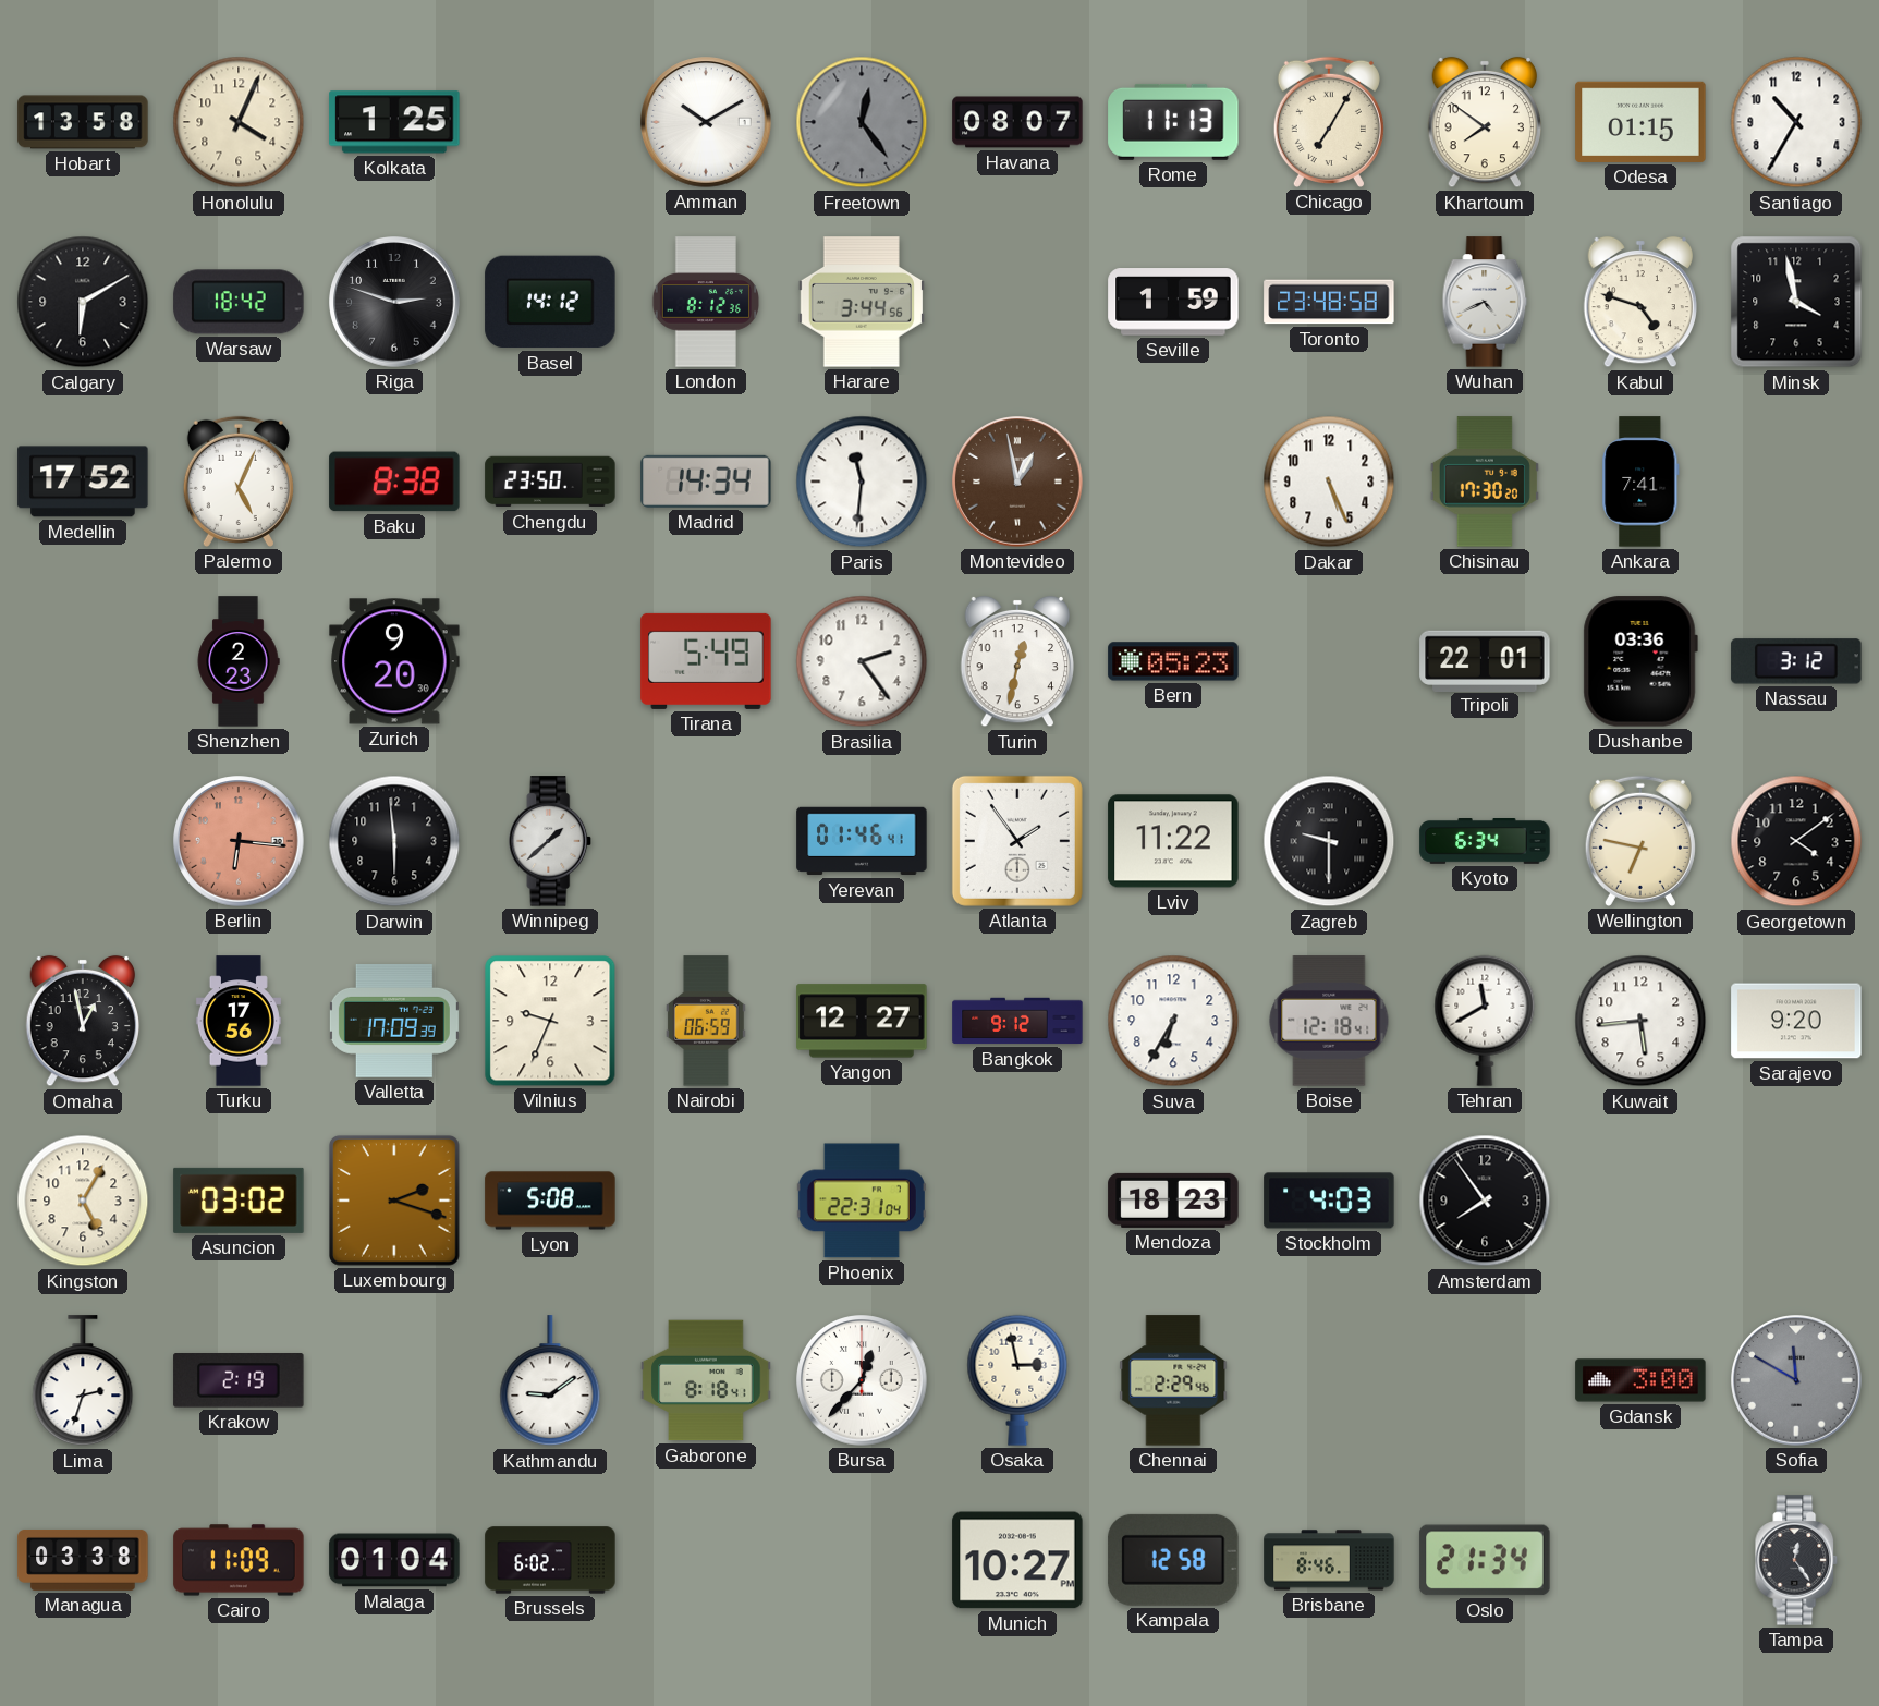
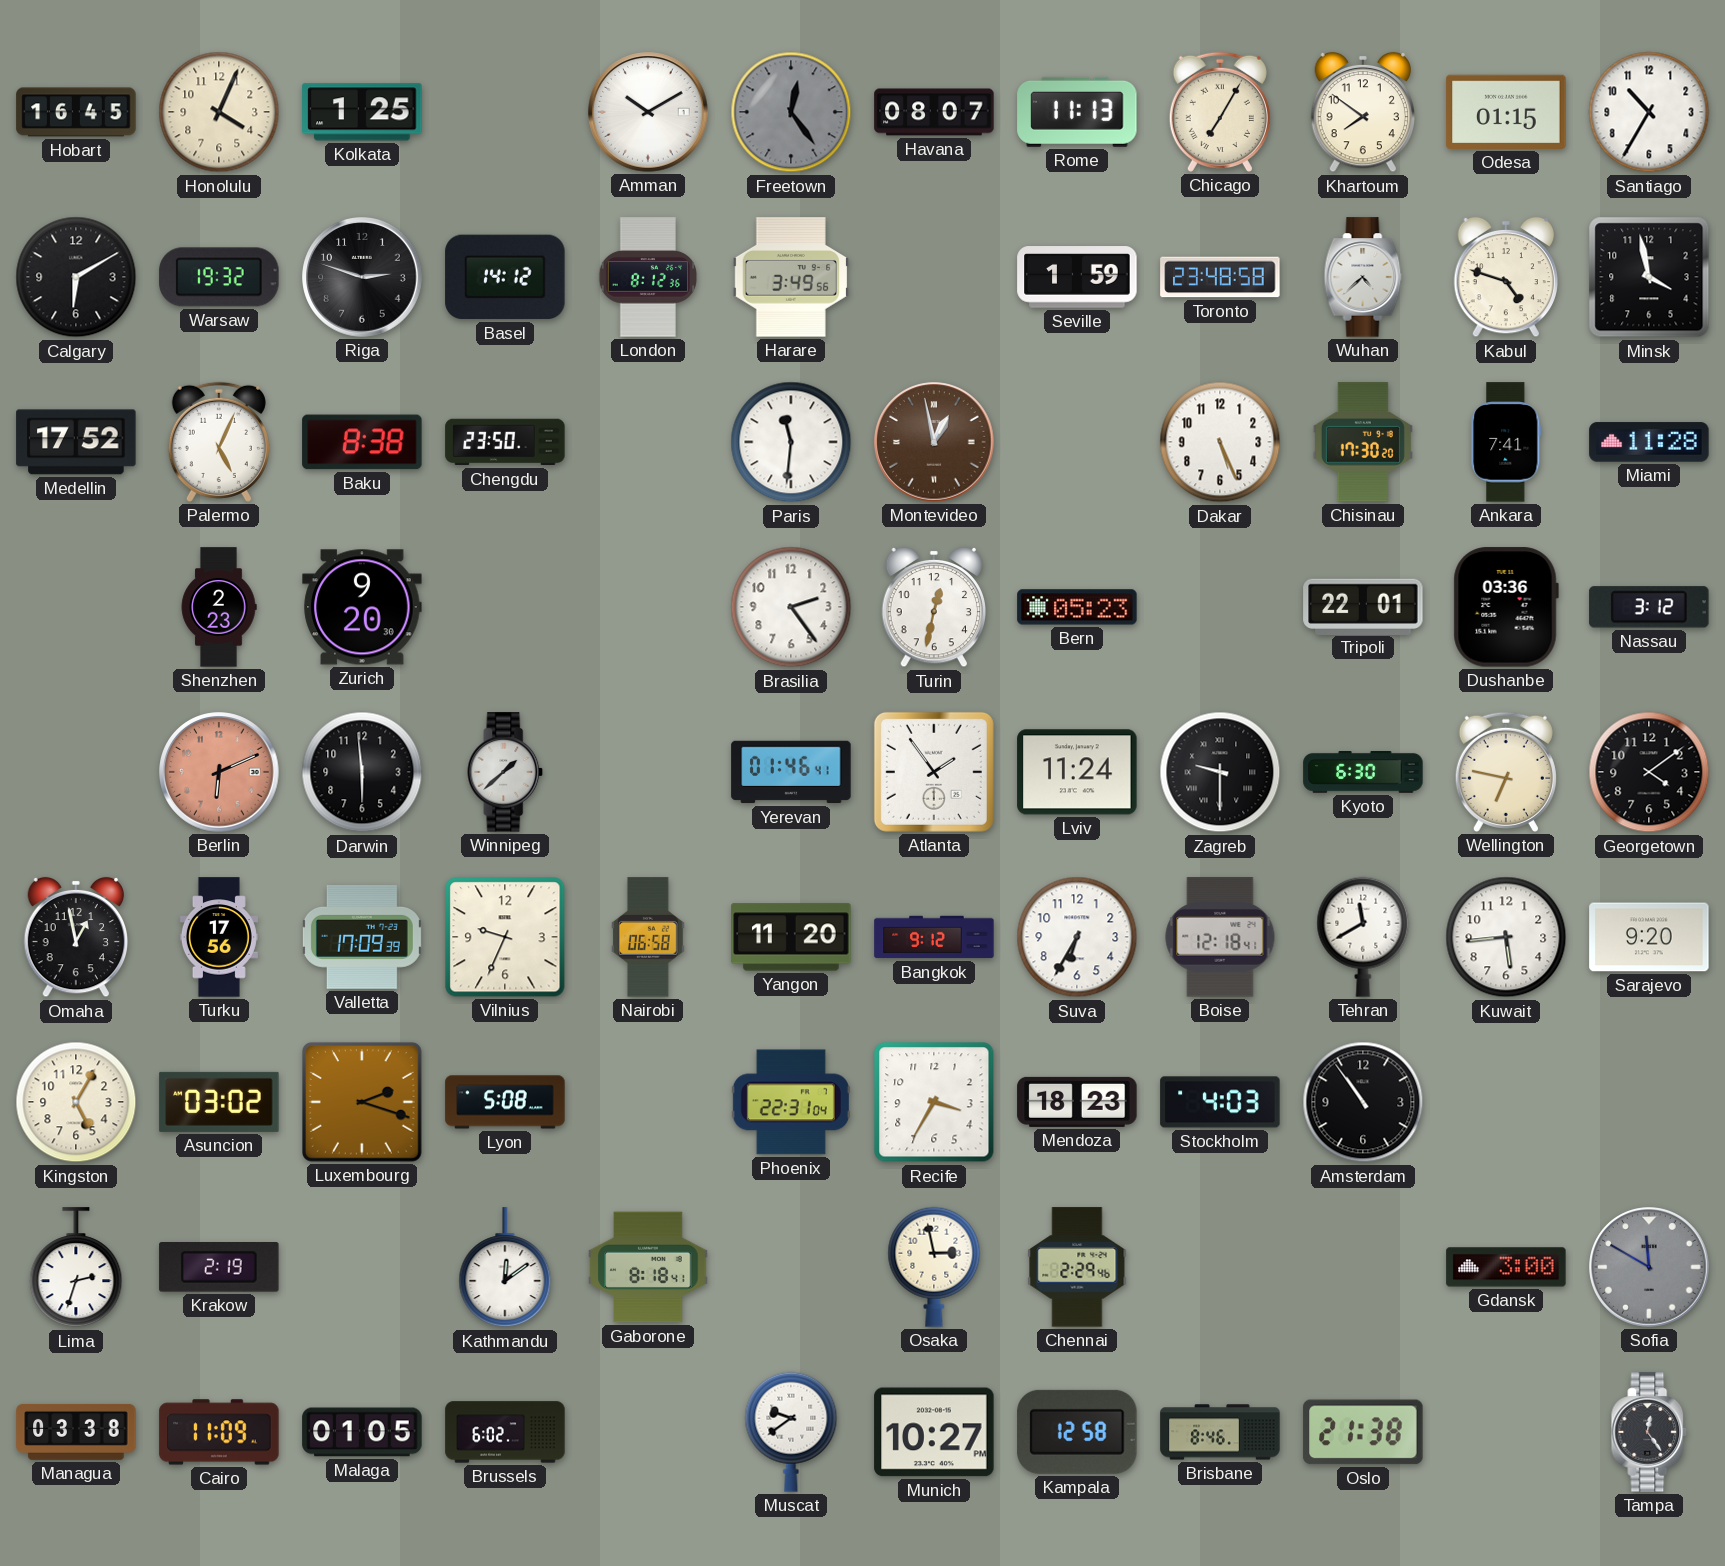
Hobart: 13:58 -> 16:45
Warsaw: 18:42 -> 19:32
Harare: 3:44 -> 3:49
Wuhan: 4:41 -> 4:38
Madrid: 14:34 -> none
Miami: none -> 11:28
Tirana: 5:49 -> none
Berlin: 6:16 -> 6:11
Lviv: 11:22 -> 11:24
Kyoto: 6:34 -> 6:30
Nairobi: 06:59 -> 06:58
Yangon: 12:27 -> 11:20
Recife: none -> 3:35
Amsterdam: 7:54 -> 10:54
Kathmandu: 9:09 -> 12:09
Bursa: 12:37 -> none
Malaga: 01:04 -> 01:05
Muscat: none -> 9:39
Oslo: 21:34 -> 21:38
